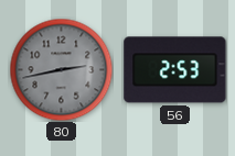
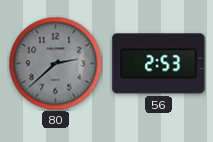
80: 2:43 -> 2:38
